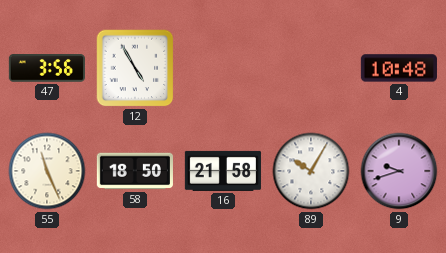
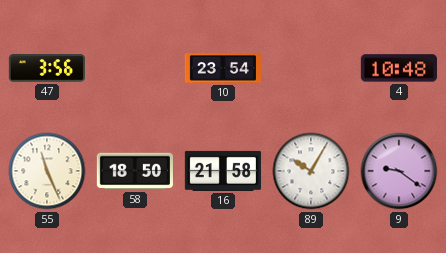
12: 4:55 -> none
10: none -> 23:54
9: 9:42 -> 9:21
